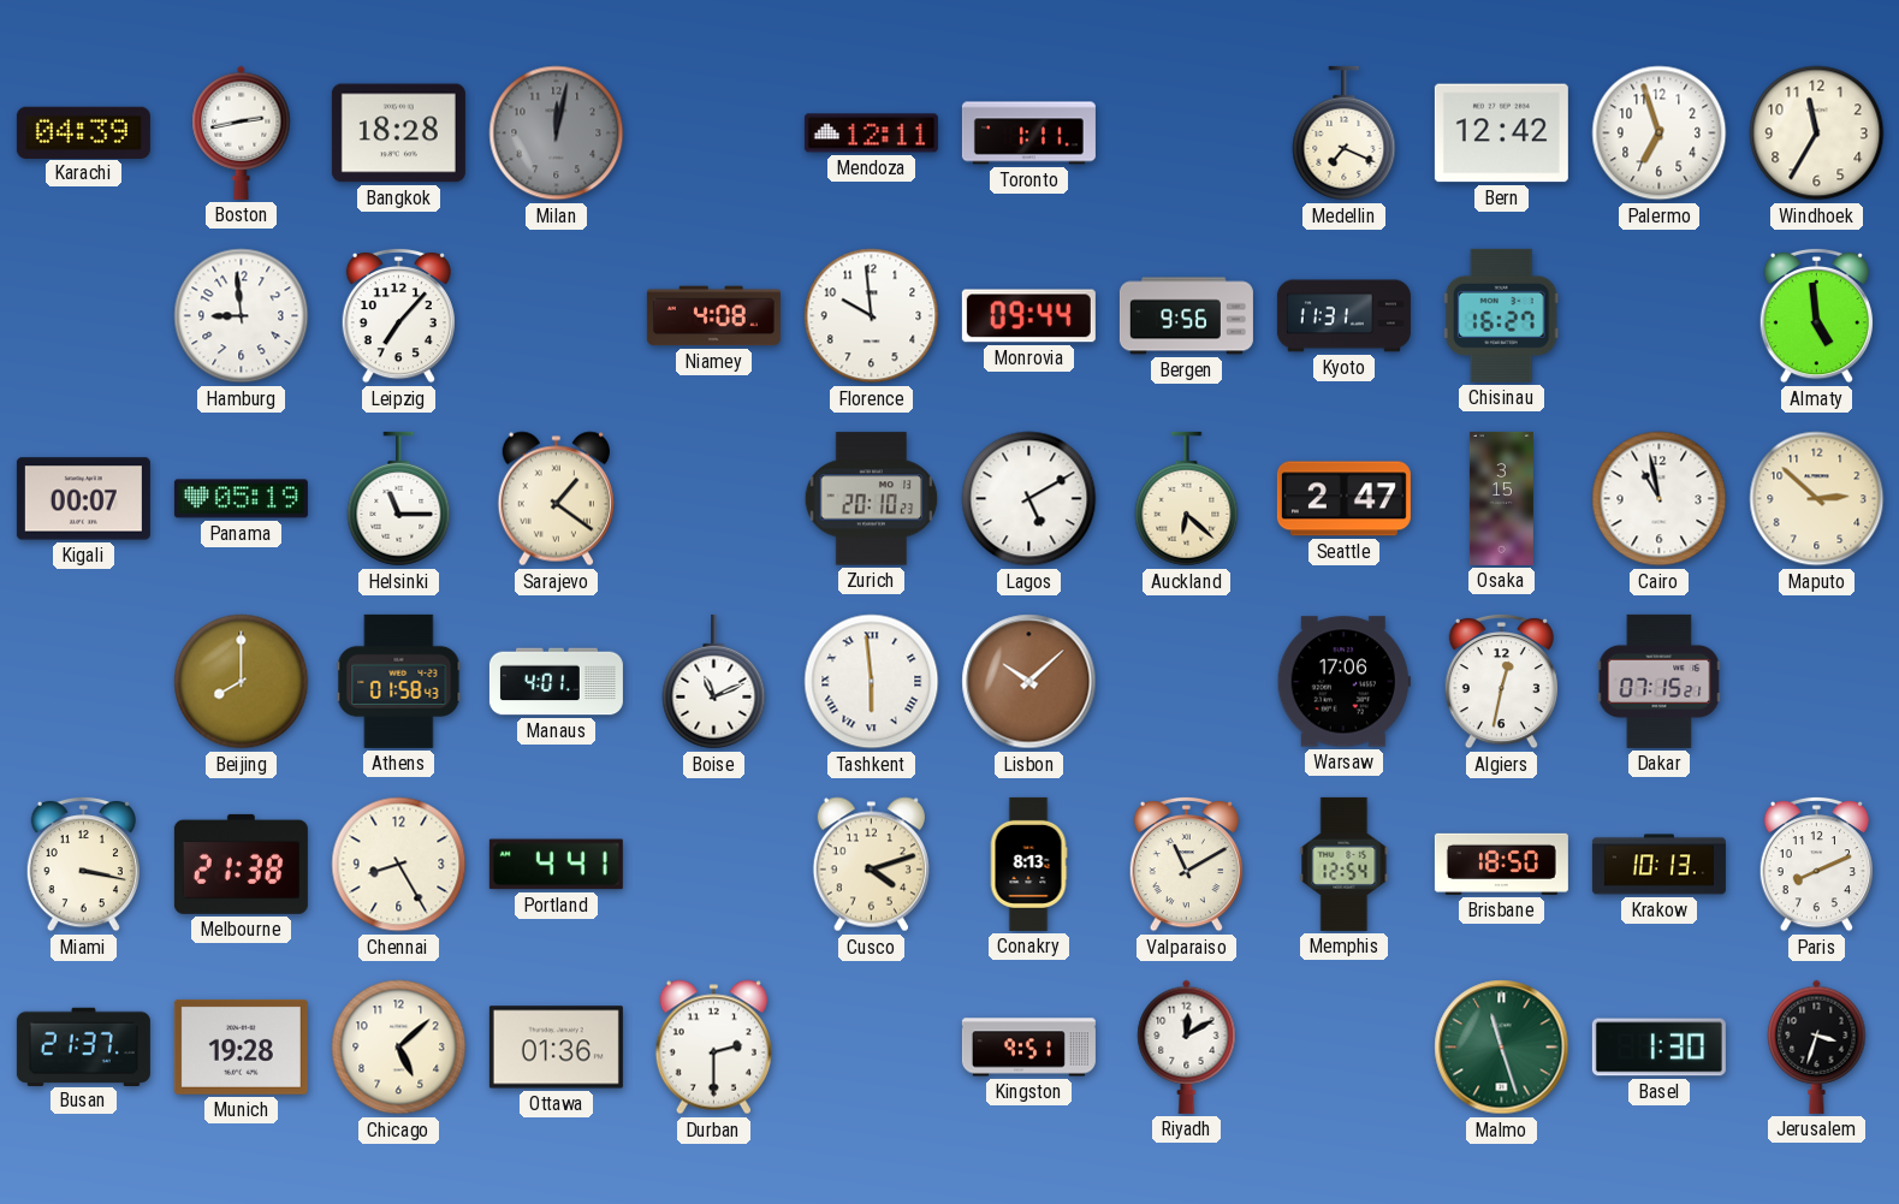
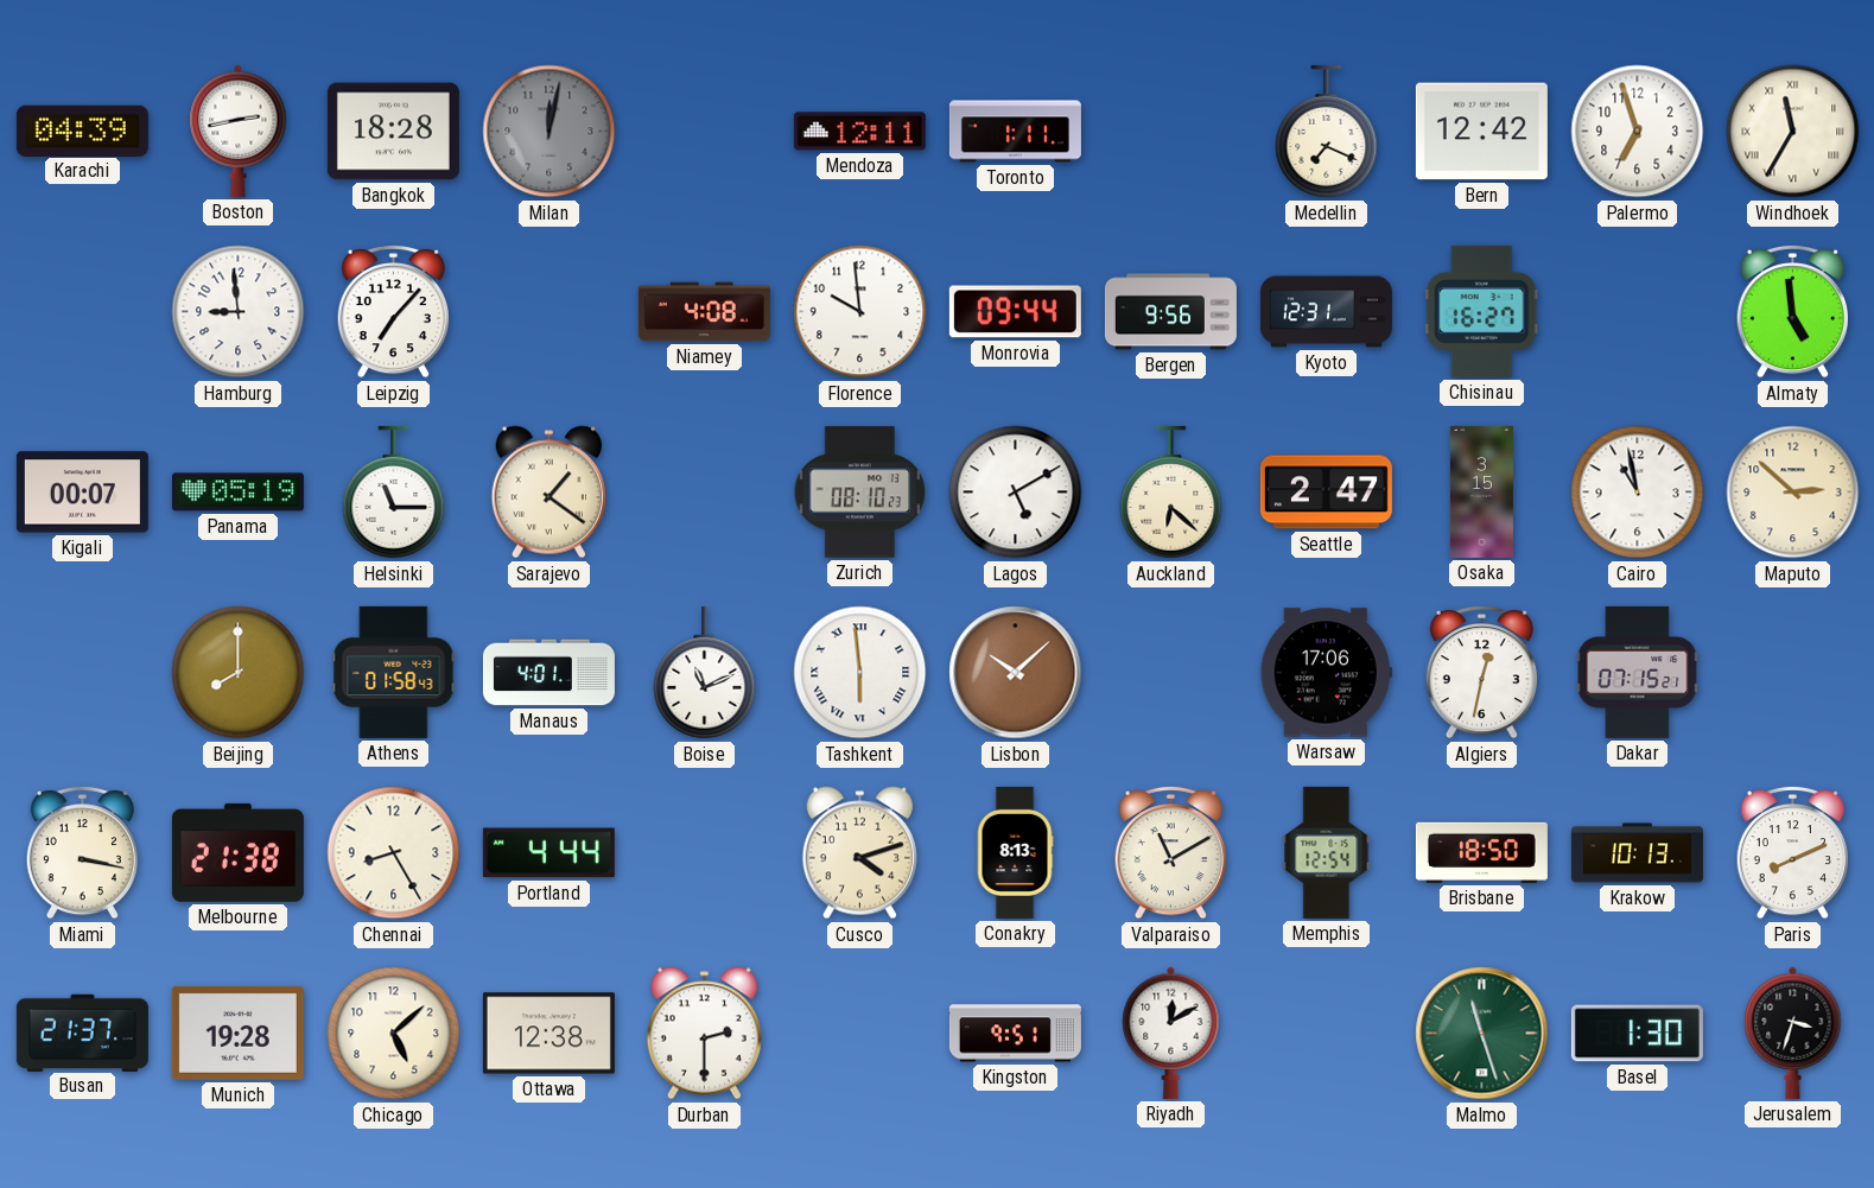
Windhoek numerals: Arabic -> Roman
Kyoto: 11:31 -> 12:31
Zurich: 20:10 -> 08:10
Portland: 4:41 -> 4:44
Ottawa: 01:36 -> 12:38
